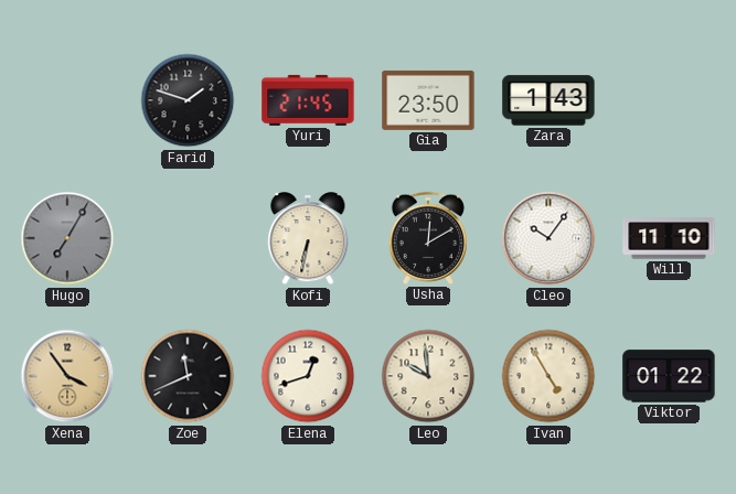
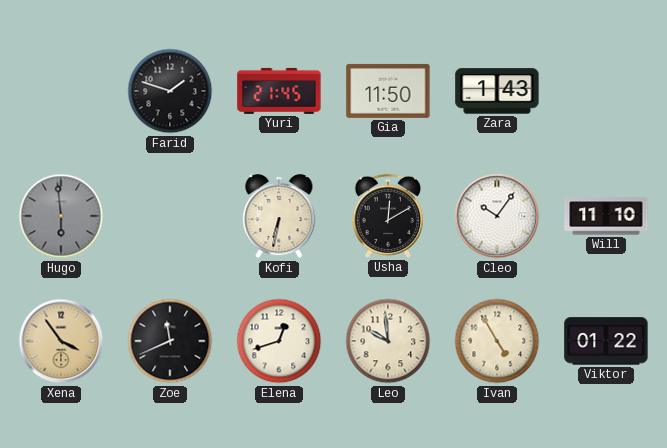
Gia: 23:50 -> 11:50
Hugo: 7:05 -> 5:59
